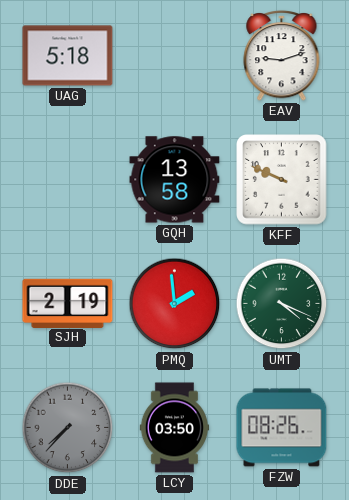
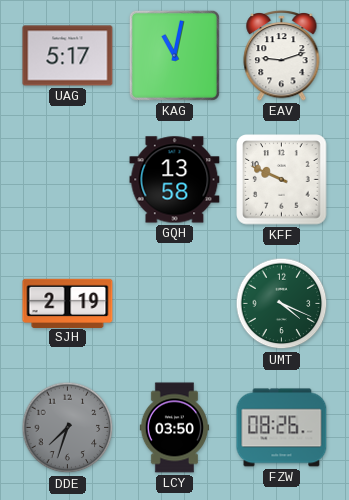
UAG: 5:18 -> 5:17
KAG: none -> 11:02
PMQ: 1:59 -> none
DDE: 7:37 -> 7:33
